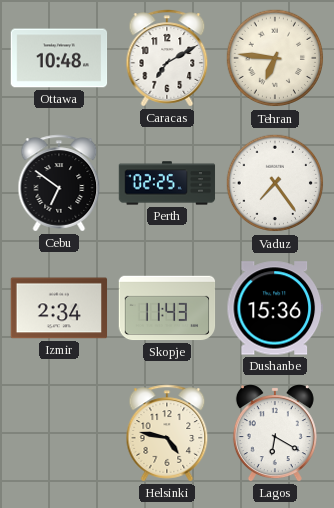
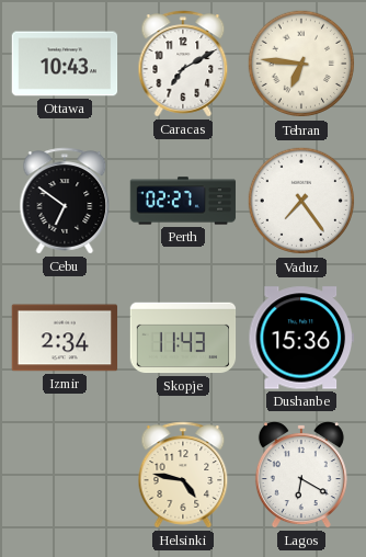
Ottawa: 10:48 -> 10:43
Perth: 02:25 -> 02:27
